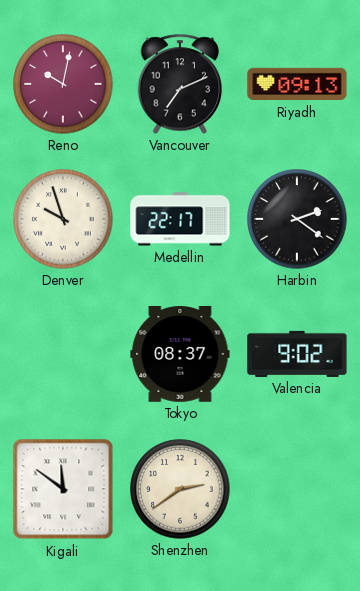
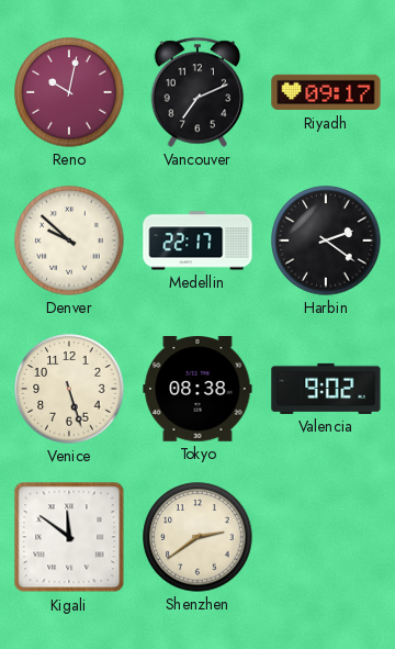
Riyadh: 09:13 -> 09:17
Denver: 9:57 -> 9:52
Venice: none -> 5:27
Tokyo: 08:37 -> 08:38
